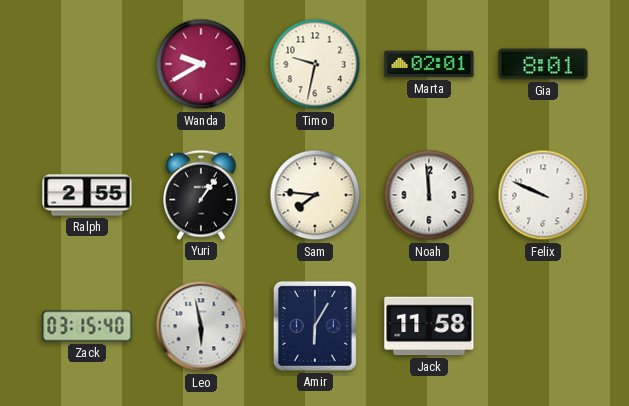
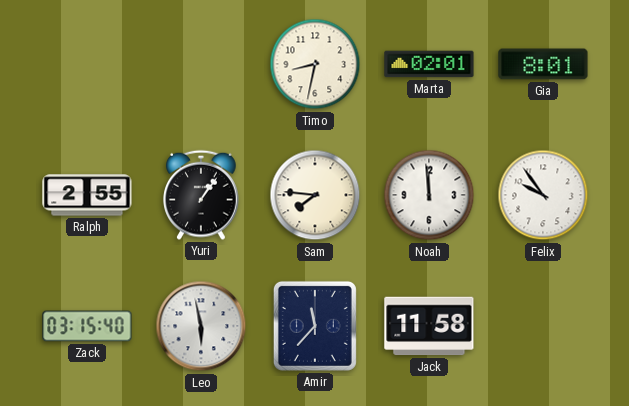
Wanda: 9:40 -> none
Timo: 9:32 -> 8:32
Felix: 9:49 -> 9:54
Amir: 6:05 -> 11:37
